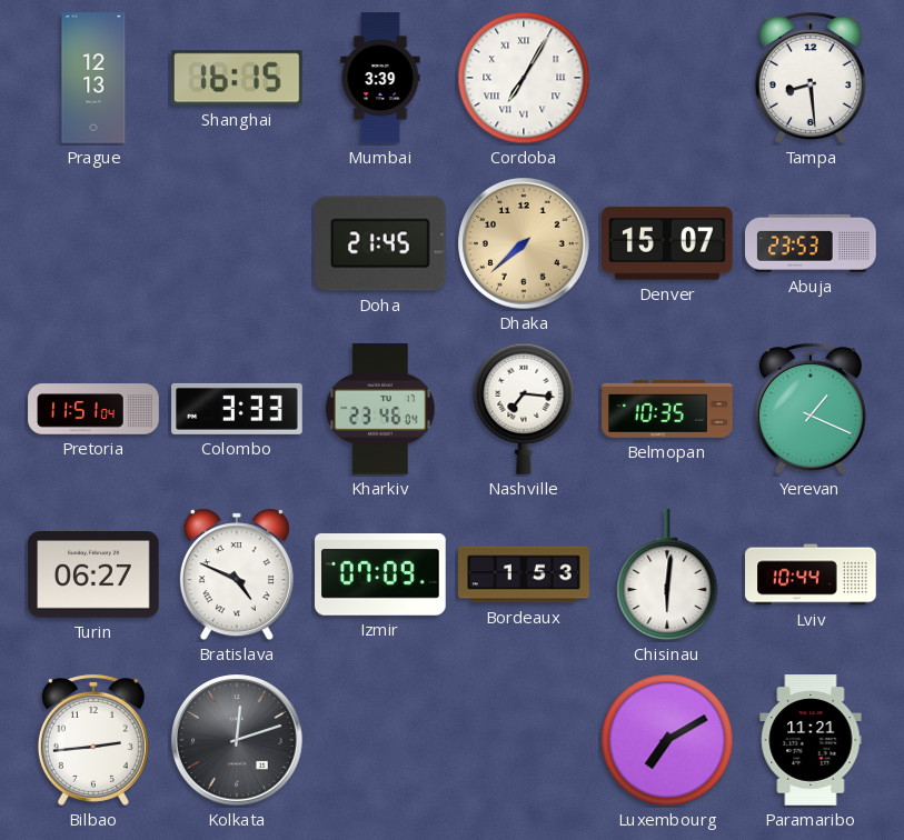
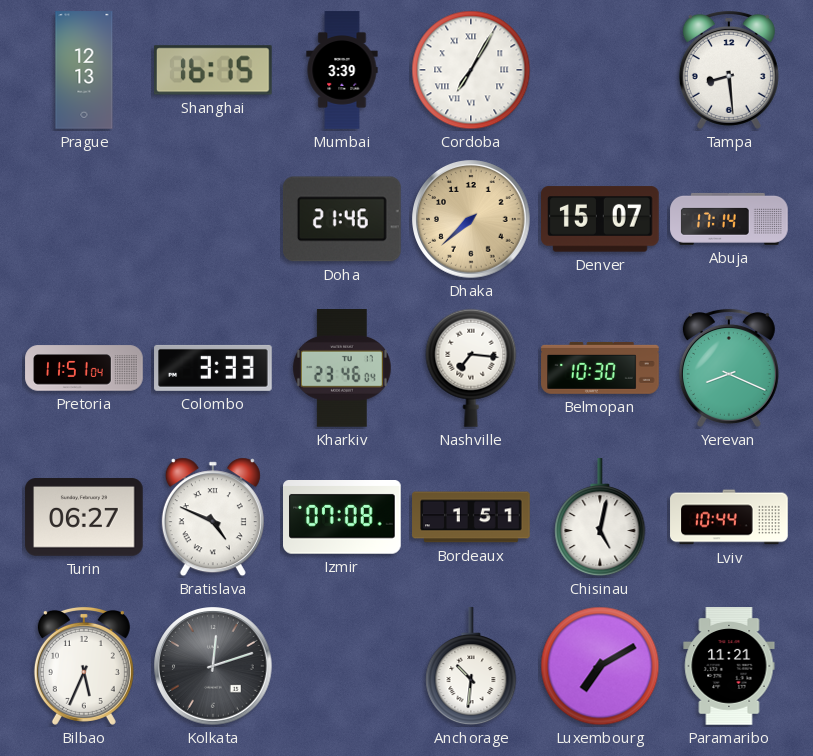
Doha: 21:45 -> 21:46
Abuja: 23:53 -> 17:14
Belmopan: 10:35 -> 10:30
Yerevan: 1:19 -> 8:19
Izmir: 07:09 -> 07:08
Bordeaux: 1:53 -> 1:51
Chisinau: 6:01 -> 5:02
Bilbao: 2:44 -> 5:34
Anchorage: none -> 10:31
